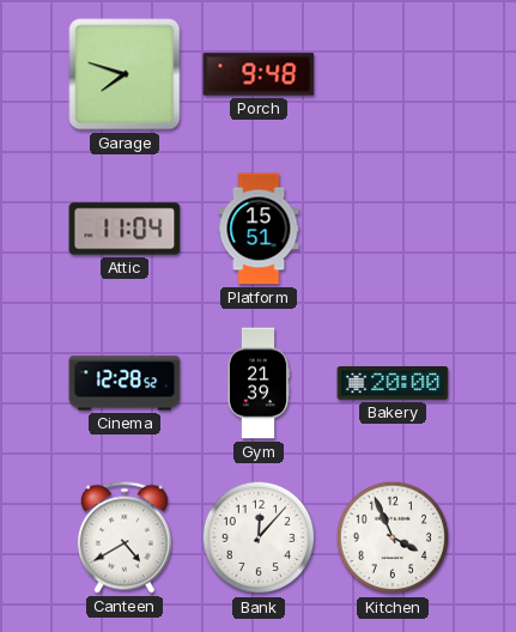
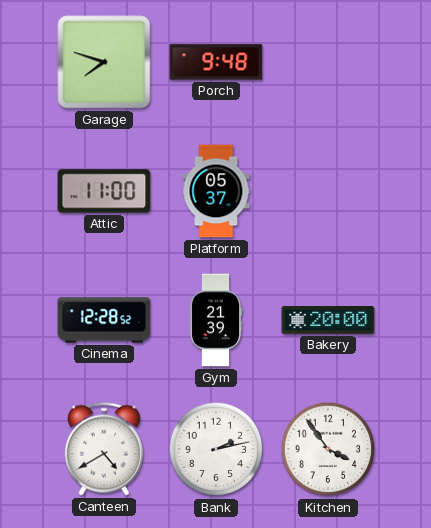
Attic: 11:04 -> 11:00
Platform: 15:51 -> 05:37
Bank: 12:07 -> 2:13
Kitchen: 3:56 -> 3:54
